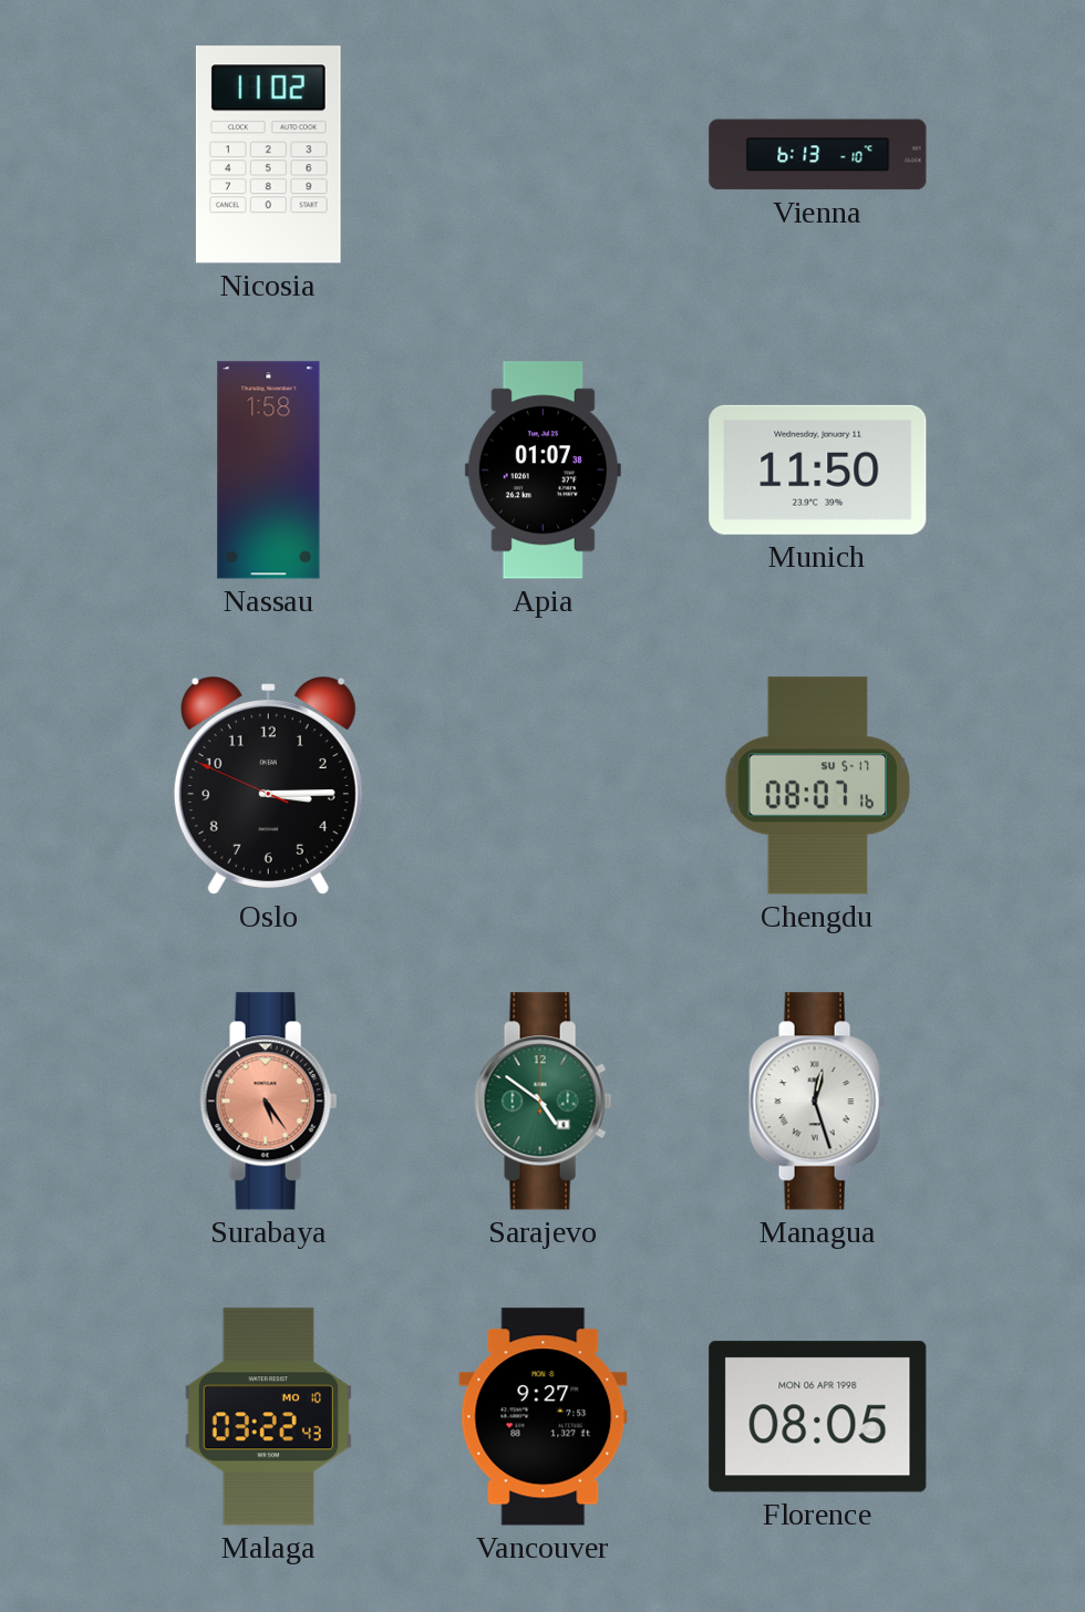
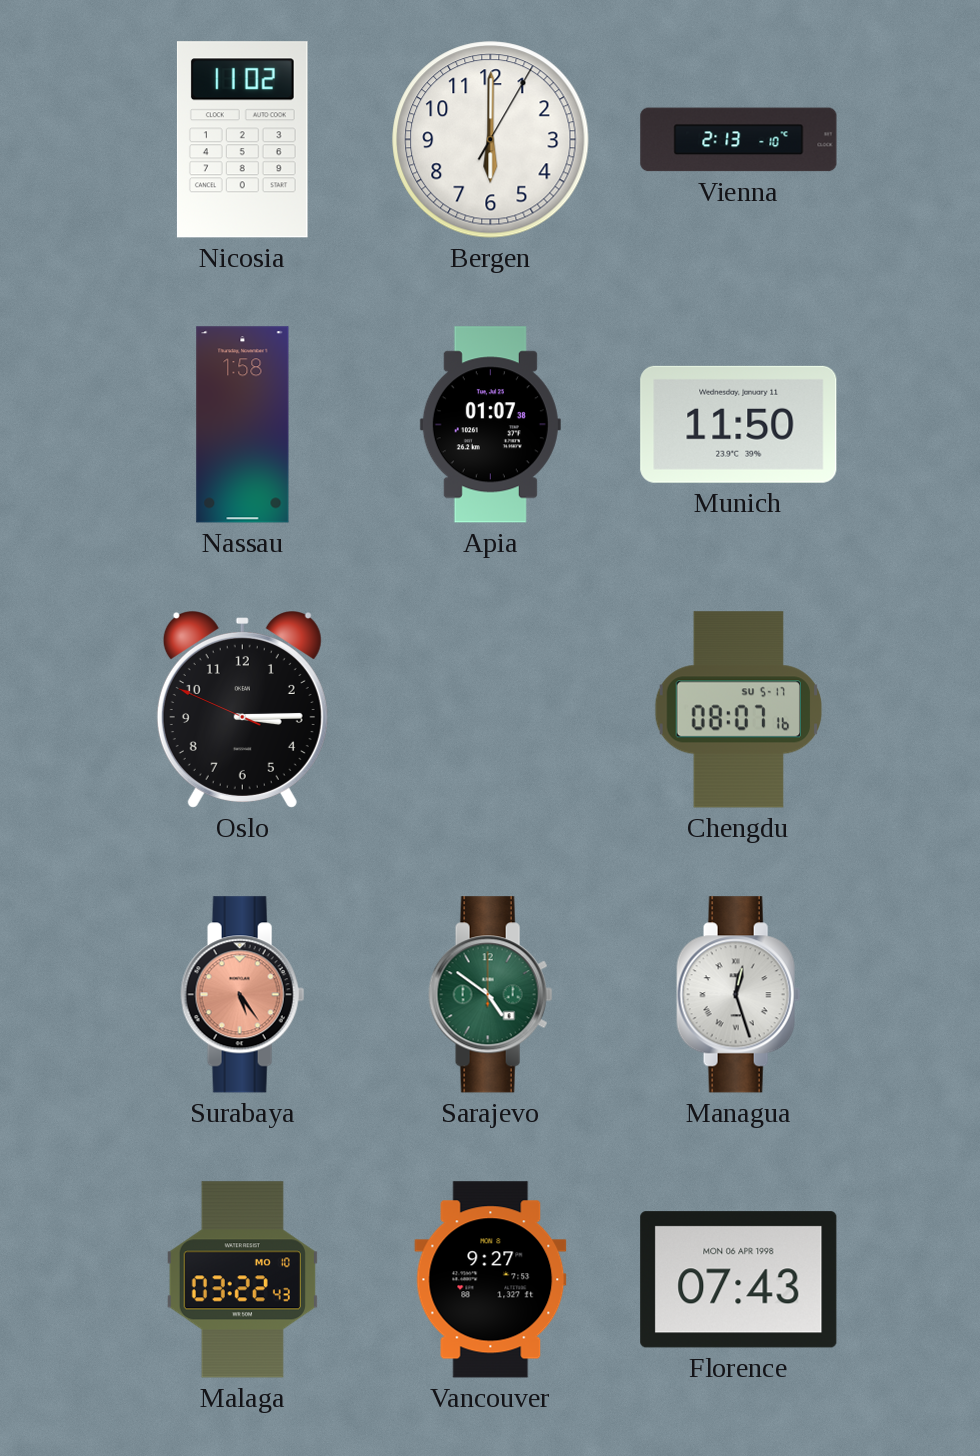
Bergen: none -> 6:00
Vienna: 6:13 -> 2:13
Florence: 08:05 -> 07:43
